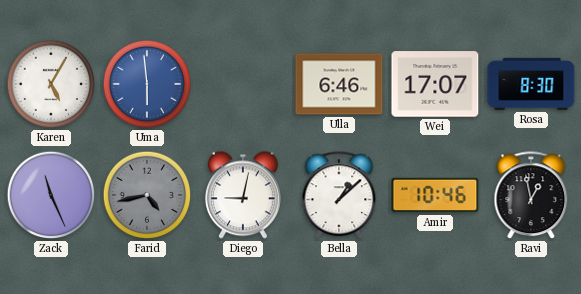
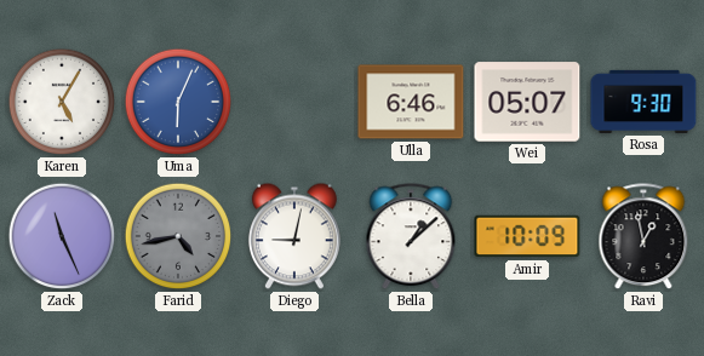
Uma: 5:59 -> 6:04
Wei: 17:07 -> 05:07
Rosa: 8:30 -> 9:30
Amir: 10:46 -> 10:09
